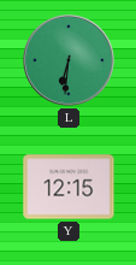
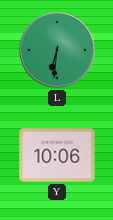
Y: 12:15 -> 10:06
